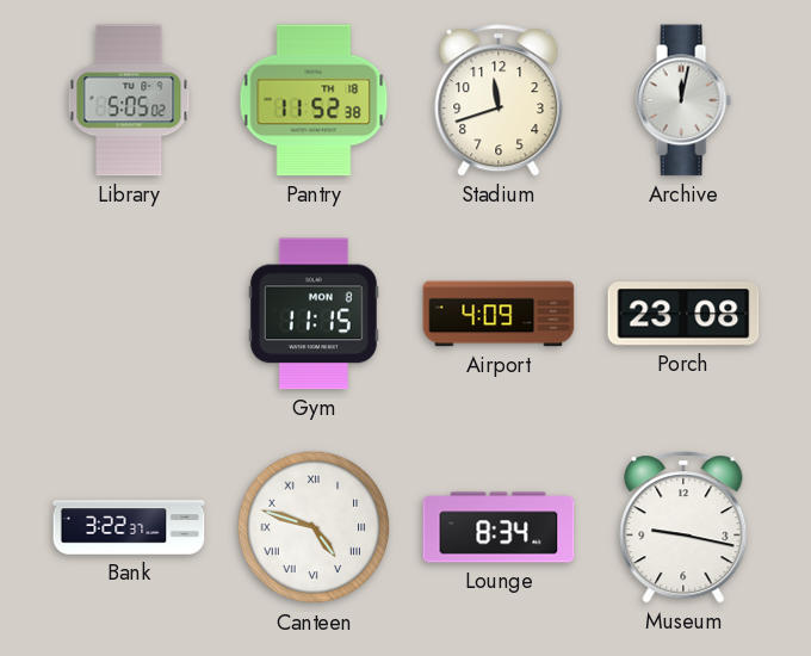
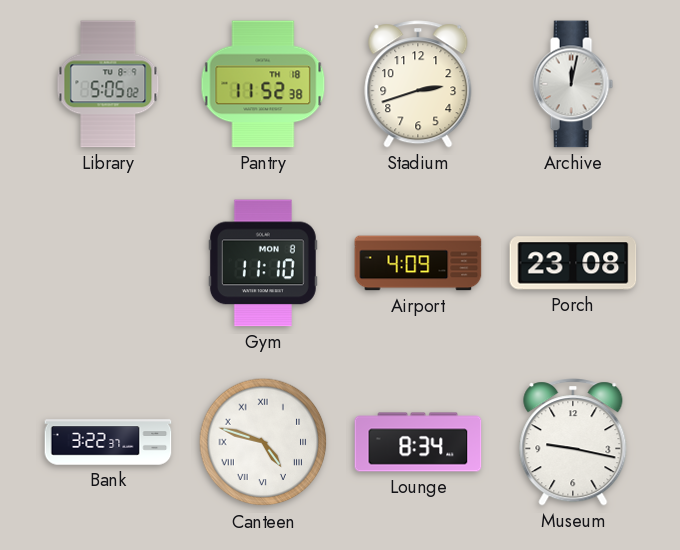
Stadium: 11:42 -> 2:42
Gym: 11:15 -> 11:10
